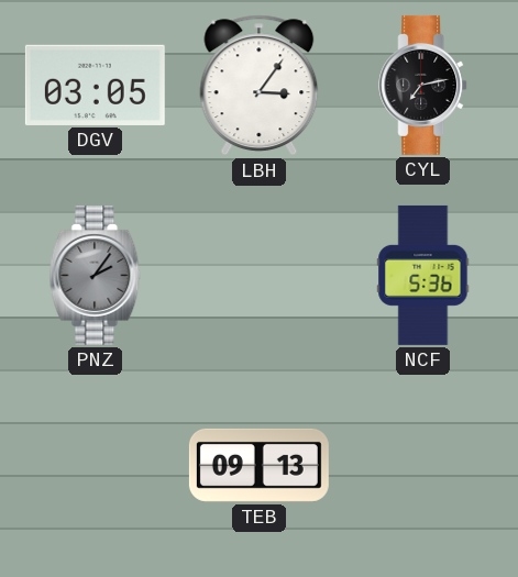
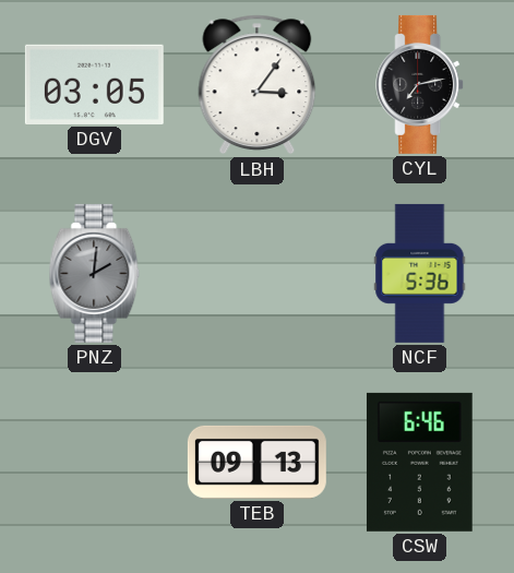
PNZ: 2:06 -> 2:01
CSW: none -> 6:46
